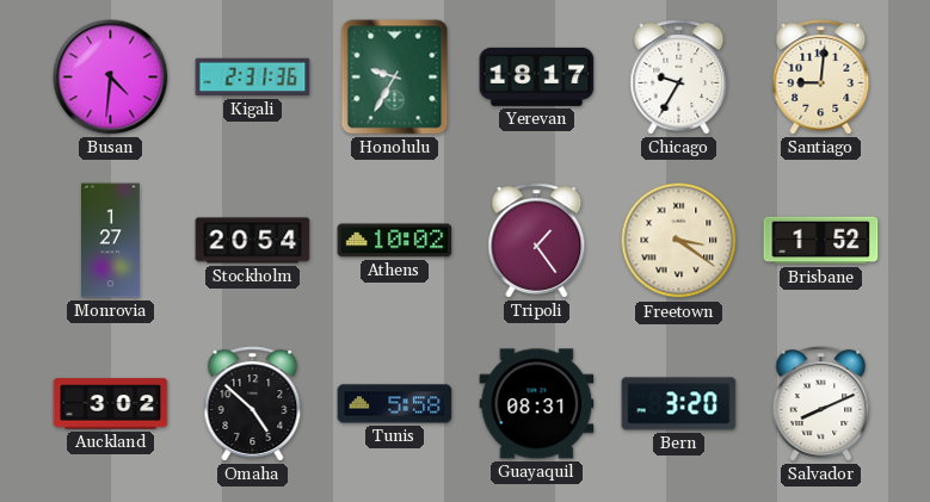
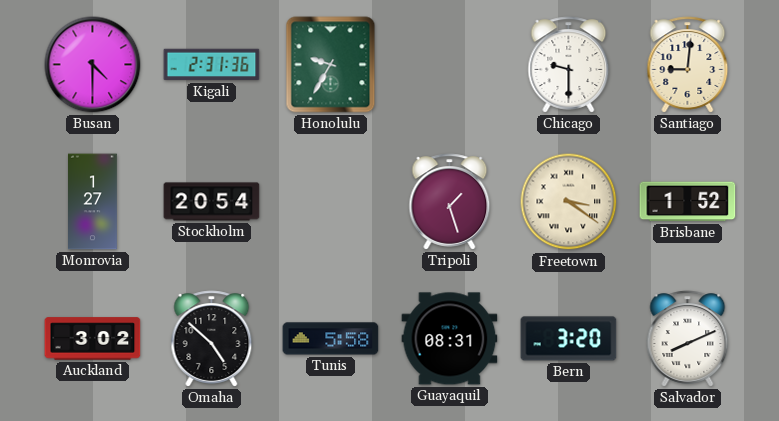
Busan: 4:31 -> 4:30
Yerevan: 18:17 -> none
Chicago: 9:35 -> 9:30
Athens: 10:02 -> none
Tripoli: 1:24 -> 1:27
